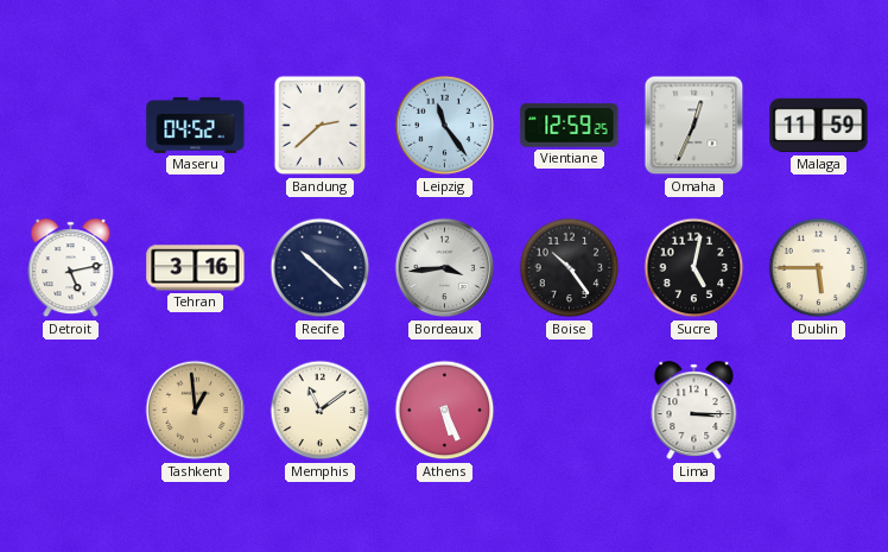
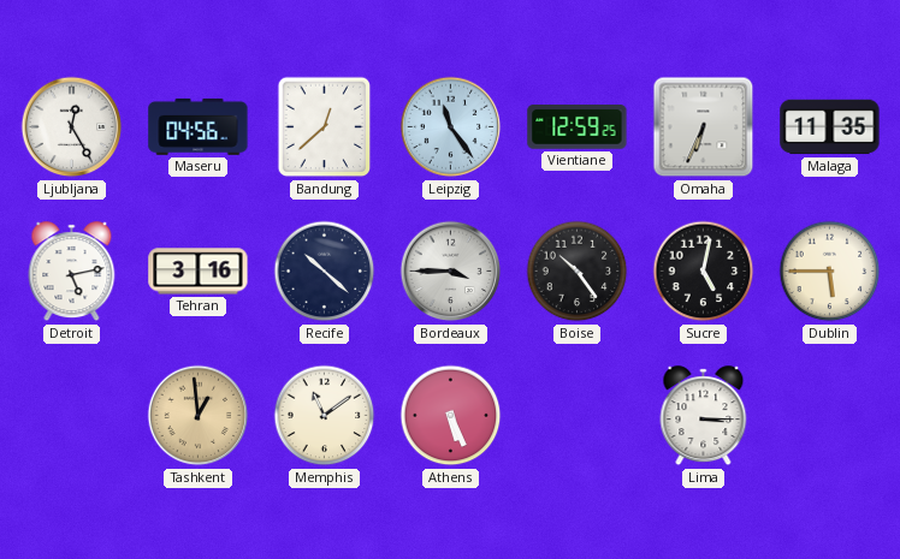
Ljubljana: none -> 12:25
Maseru: 04:52 -> 04:56
Bandung: 2:38 -> 12:38
Omaha: 12:34 -> 6:34
Malaga: 11:59 -> 11:35
Bordeaux: 3:44 -> 3:45
